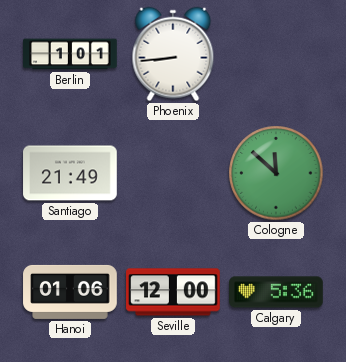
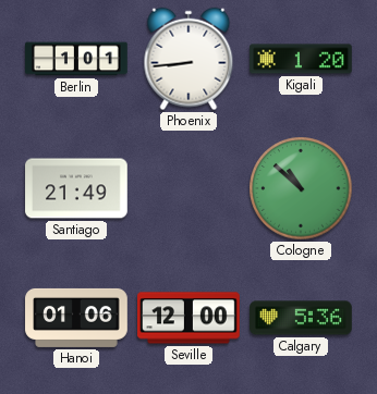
Kigali: none -> 1:20
Cologne: 11:52 -> 10:52
